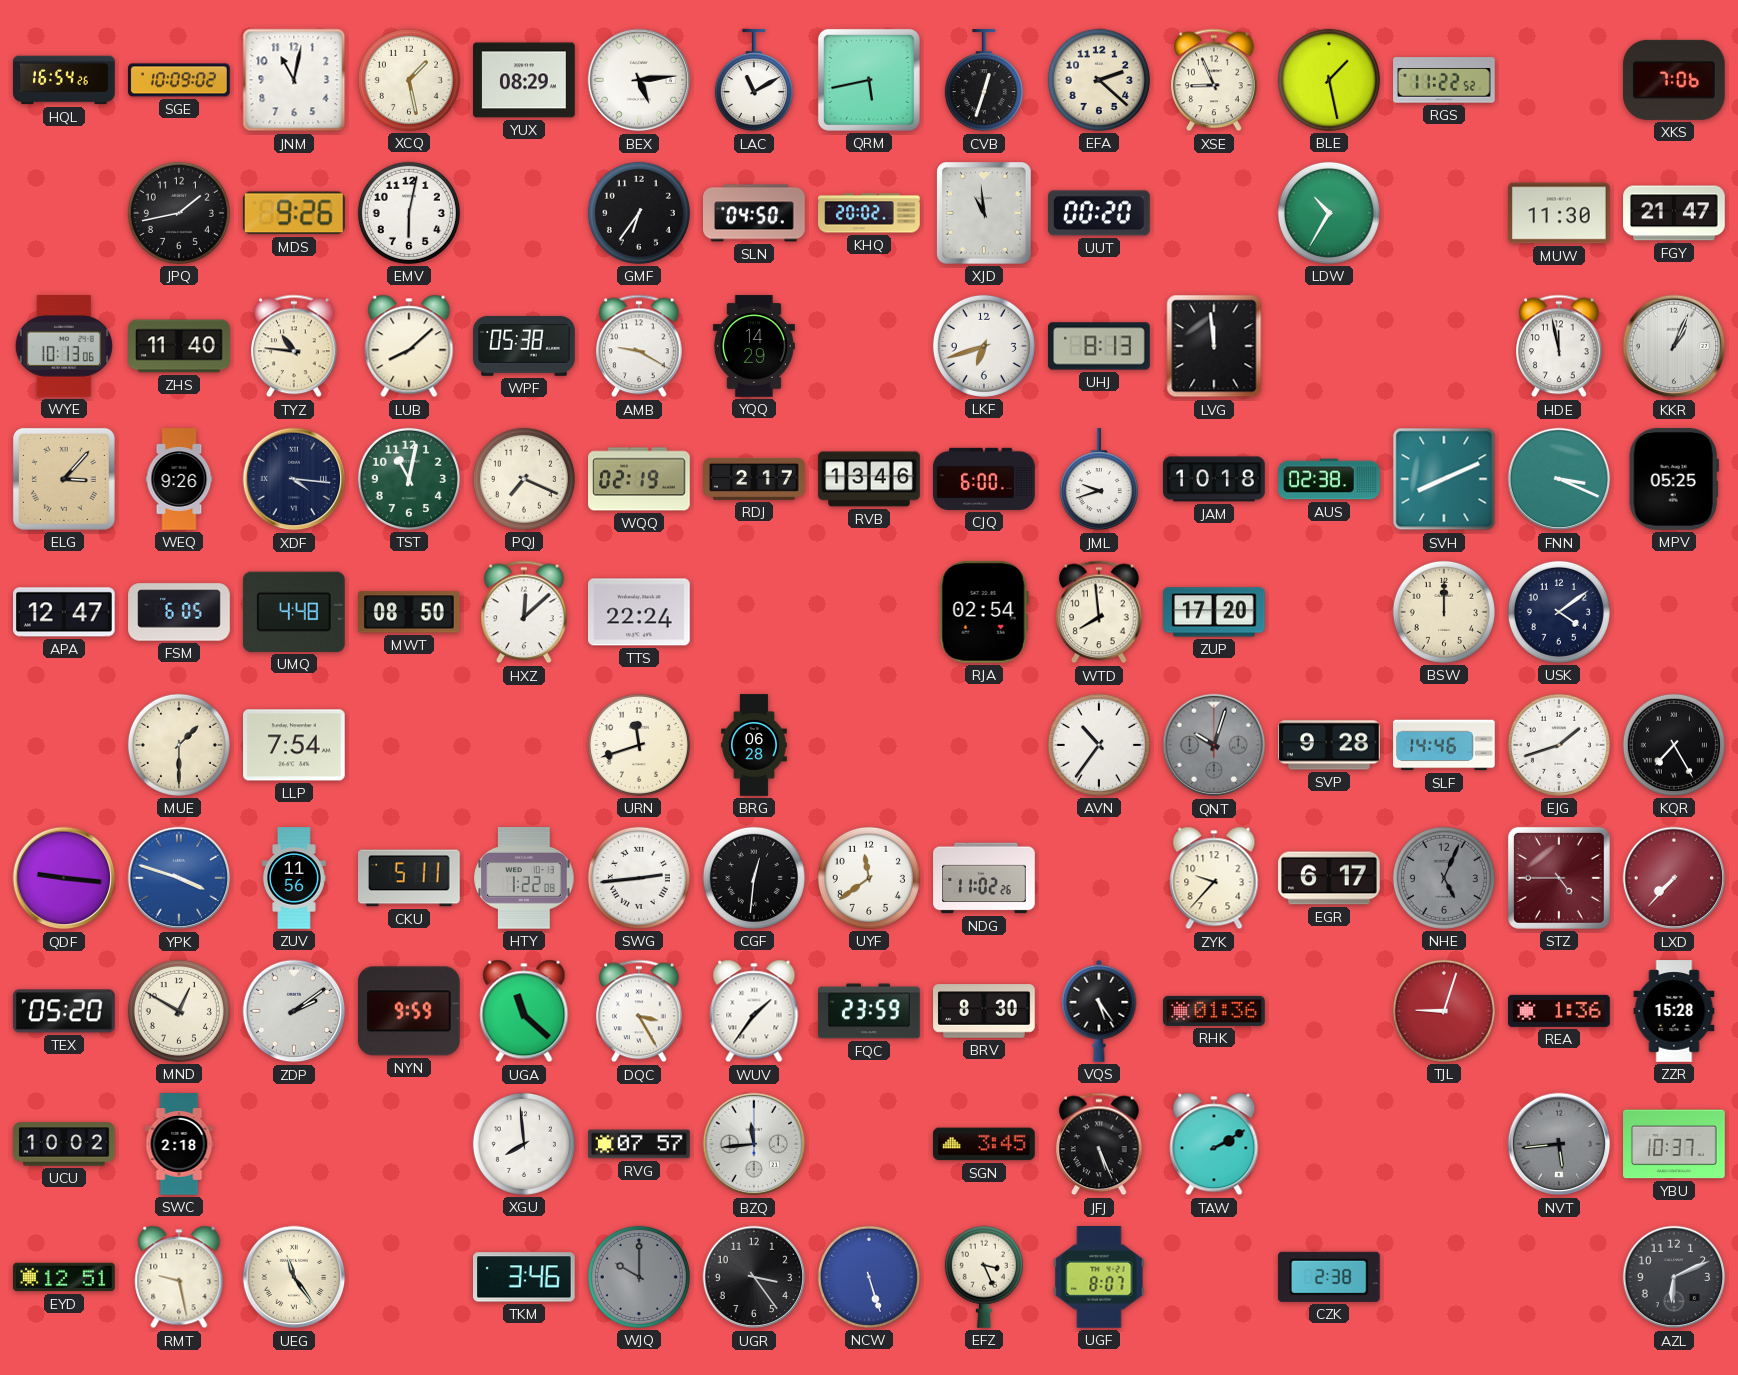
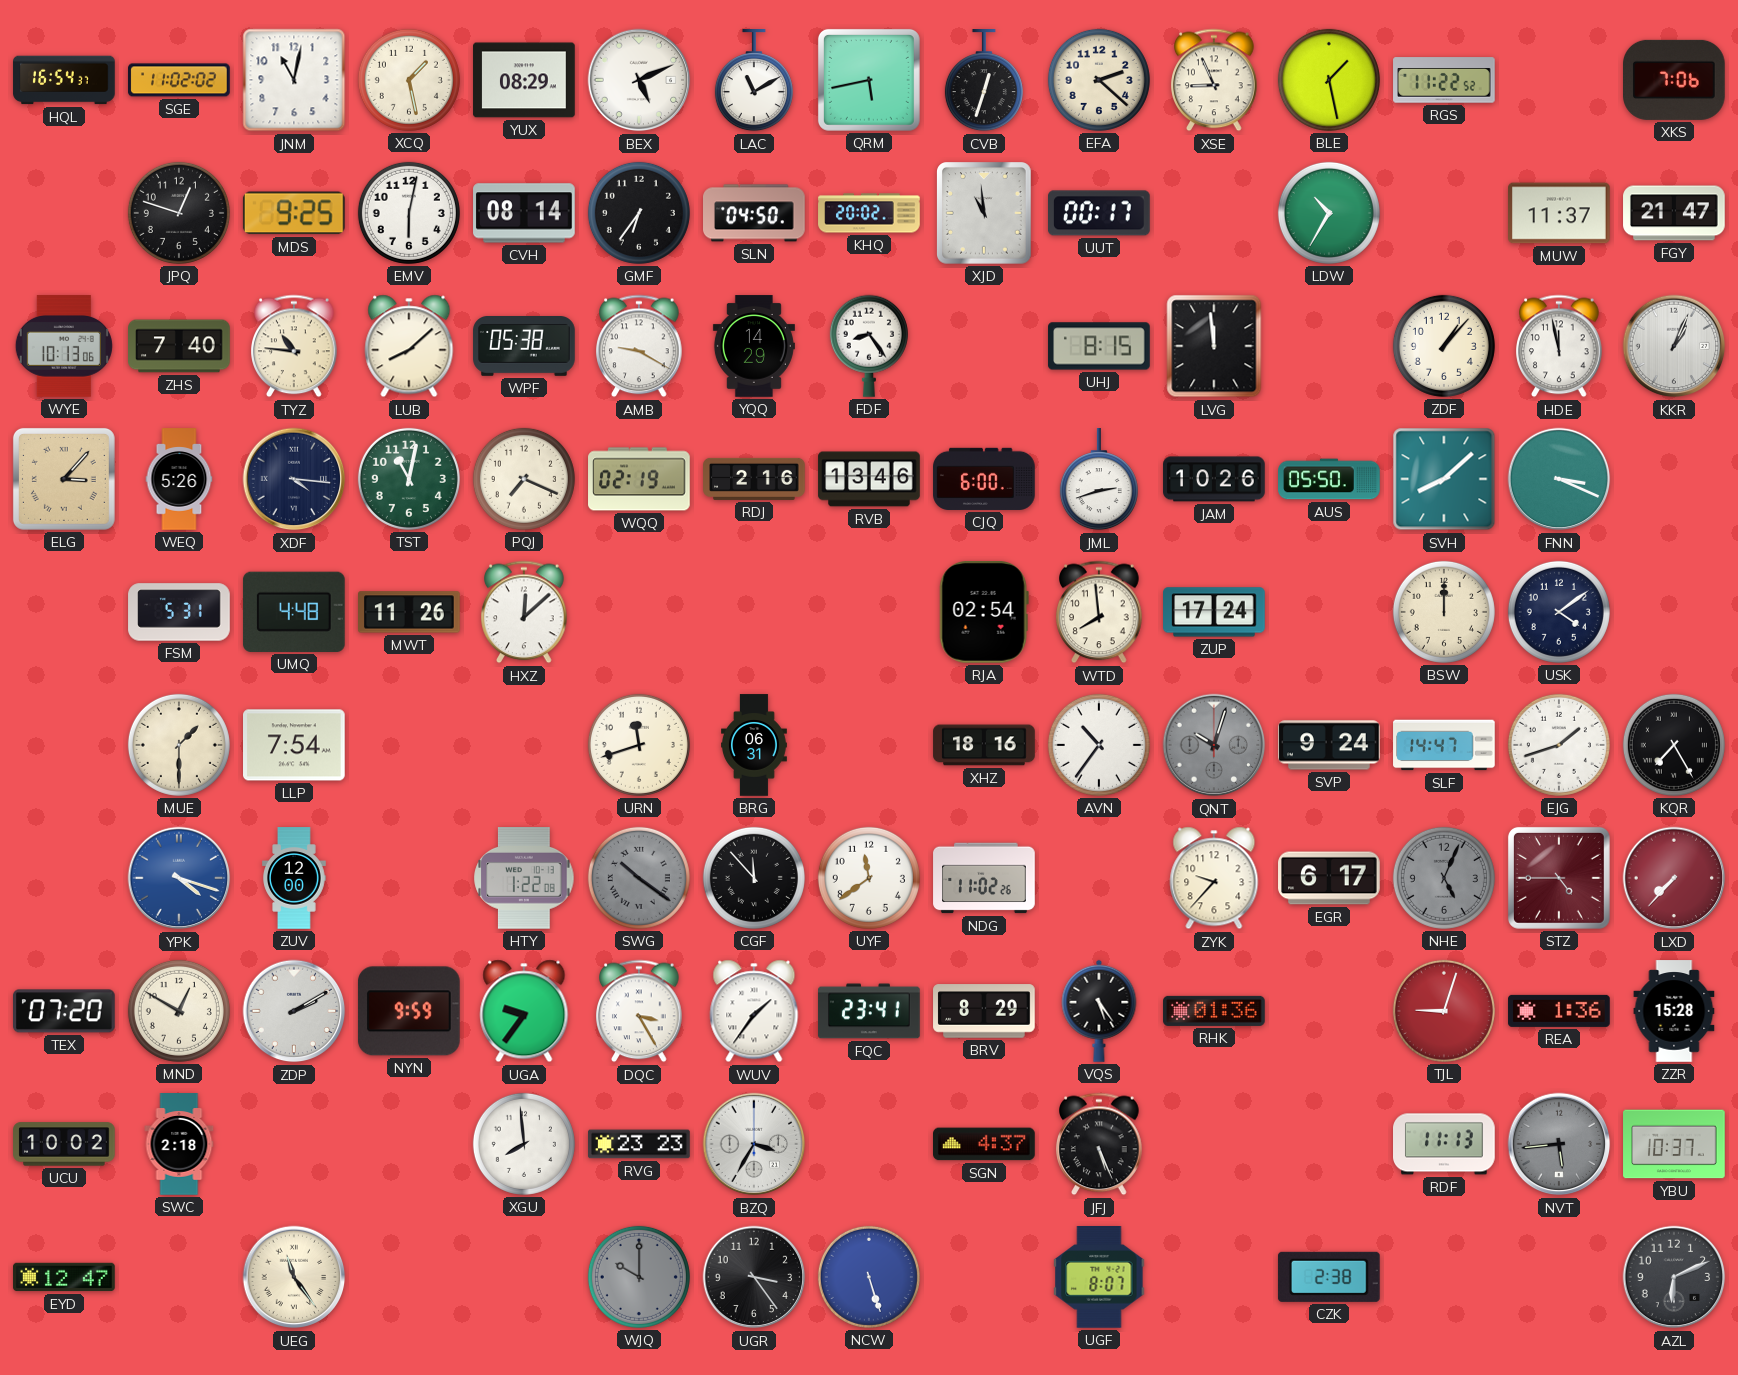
HQL: 16:54:26 -> 16:54:37
SGE: 10:09 -> 11:02
BEX: 5:14 -> 5:11
JPQ: 1:43 -> 12:48
MDS: 9:26 -> 9:25
CVH: none -> 08:14
UUT: 00:20 -> 00:17
MUW: 11:30 -> 11:37
ZHS: 11:40 -> 7:40
FDF: none -> 8:24
LKF: 6:42 -> none
UHJ: 8:13 -> 8:15
ZDF: none -> 1:07
WEQ: 9:26 -> 5:26
RDJ: 2:17 -> 2:16
JML: 9:42 -> 2:42
JAM: 10:18 -> 10:26
AUS: 02:38 -> 05:50
SVH: 8:11 -> 8:08
MPV: 05:25 -> none
APA: 12:47 -> none
FSM: 6:05 -> 5:31
MWT: 08:50 -> 11:26
TTS: 22:24 -> none
ZUP: 17:20 -> 17:24
BRG: 06:28 -> 06:31
XHZ: none -> 18:16
SVP: 9:28 -> 9:24
SLF: 14:46 -> 14:47
QDF: 9:16 -> none
YPK: 3:48 -> 4:18
ZUV: 11:56 -> 12:00
CKU: 5:11 -> none
SWG: 2:44 -> 10:21
SWG dial: white -> grey
CGF: 12:31 -> 11:53
TEX: 05:20 -> 07:20
ZDP: 2:09 -> 2:10
UGA: 11:22 -> 9:36
FQC: 23:59 -> 23:41
BRV: 8:30 -> 8:29
RVG: 07:57 -> 23:23
BZQ: 11:44 -> 3:35
SGN: 3:45 -> 4:37
TAW: 2:10 -> none
RDF: none -> 11:13
EYD: 12:51 -> 12:47
RMT: 9:28 -> none
TKM: 3:46 -> none
EFZ: 3:26 -> none
